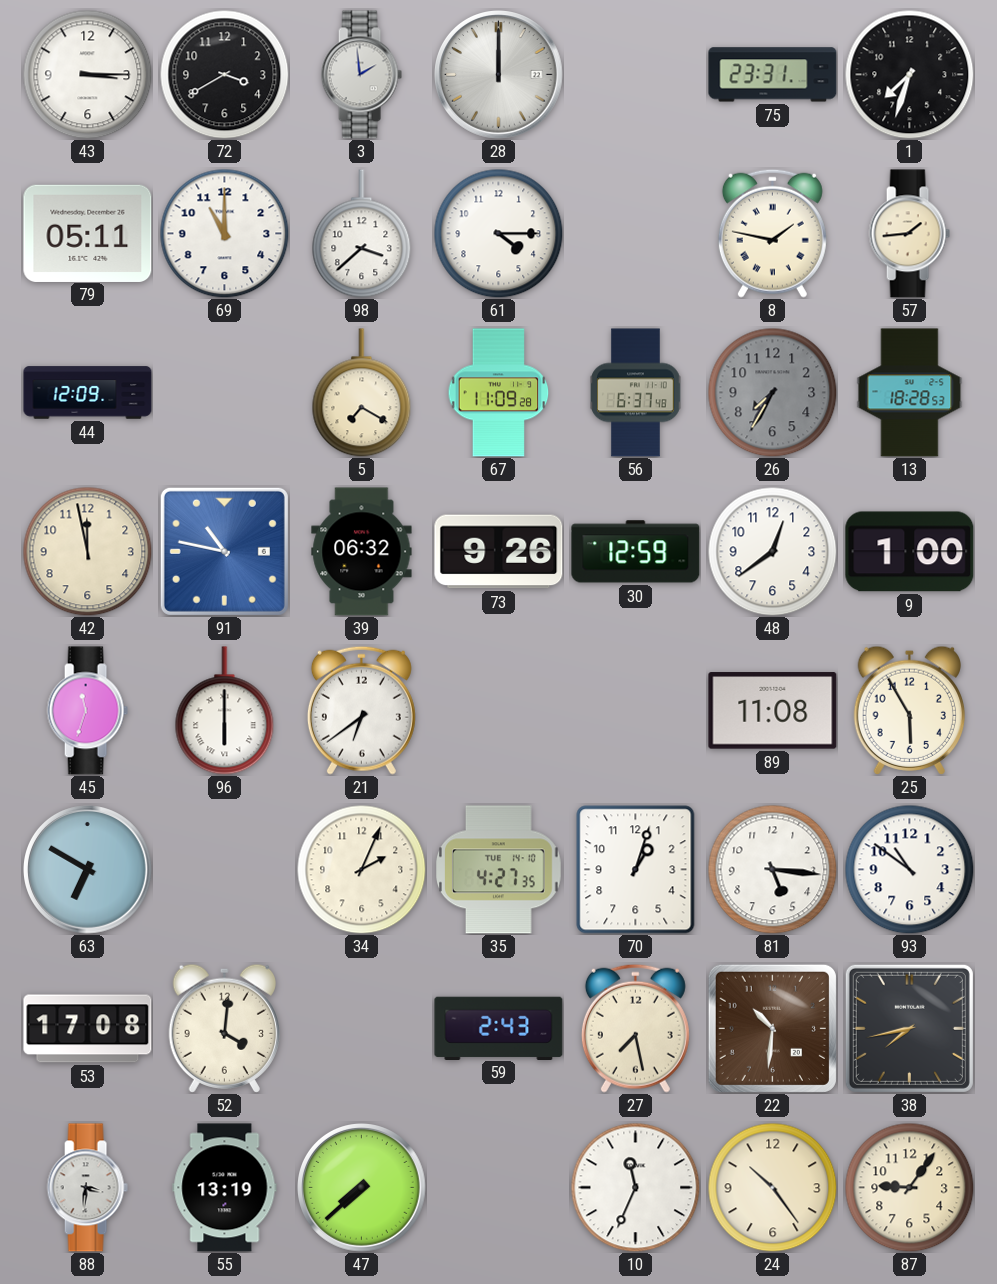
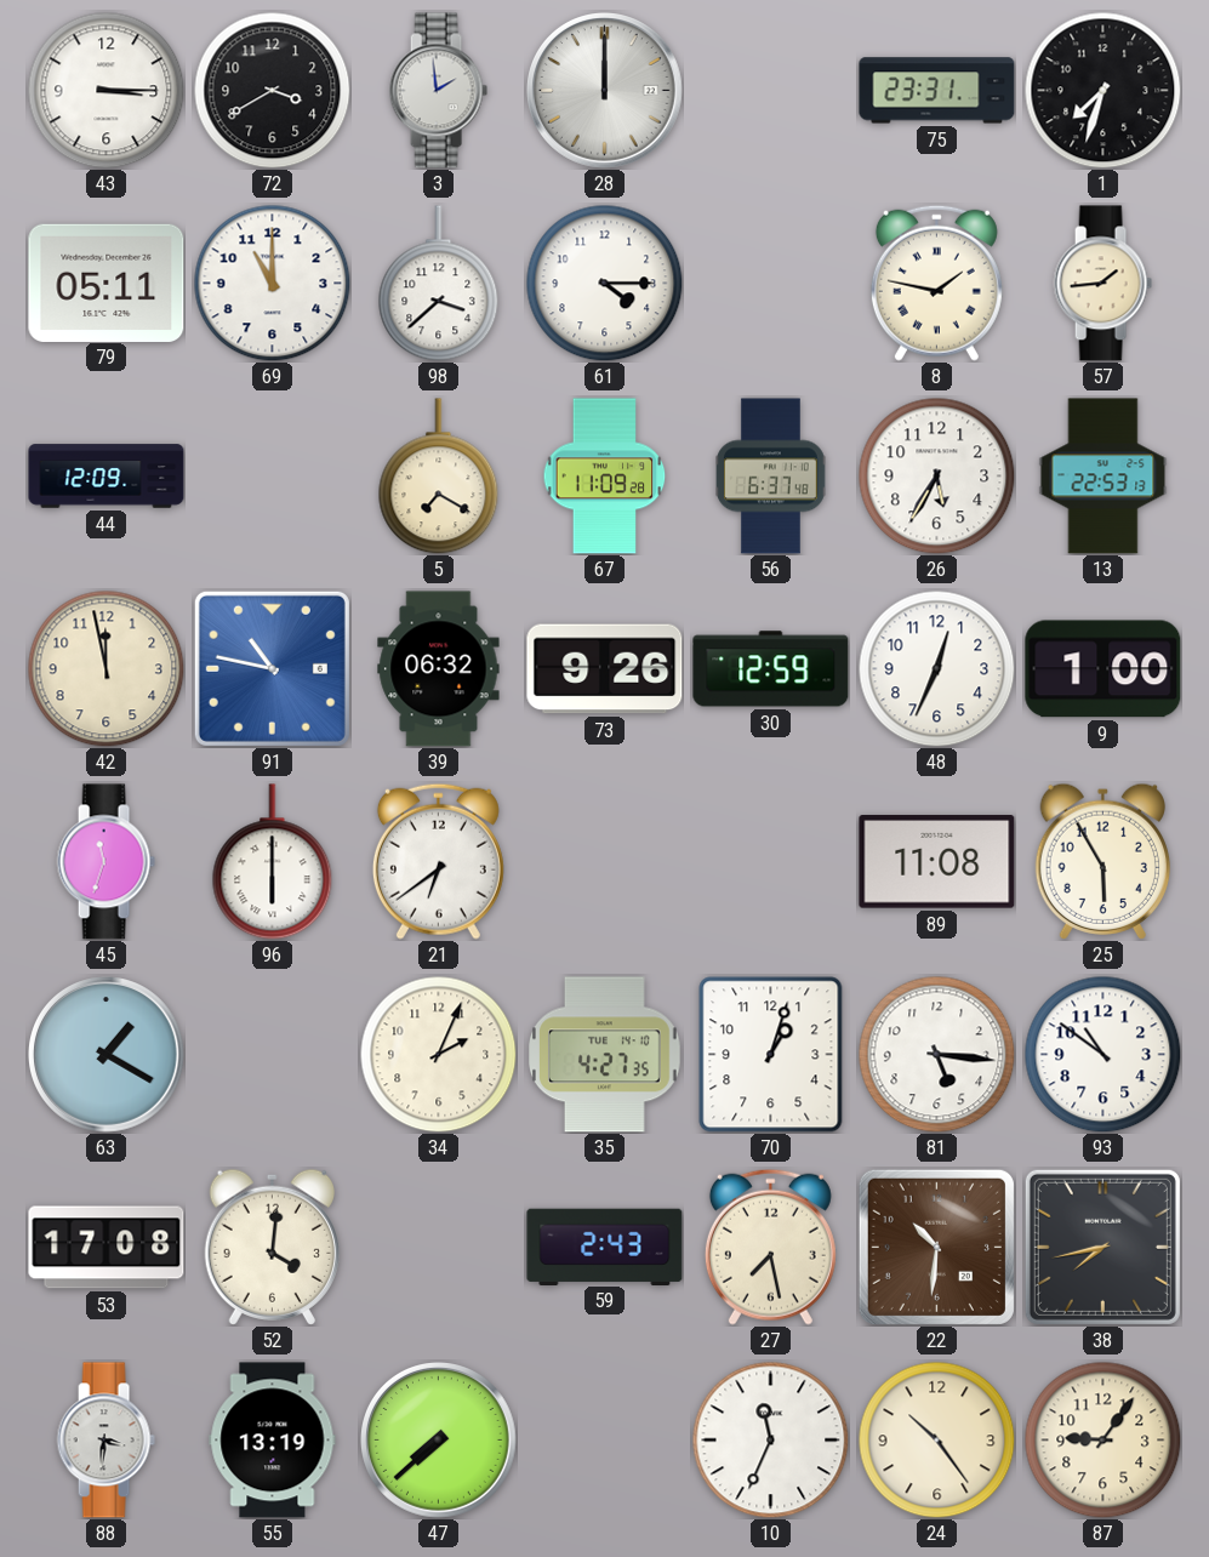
26: 7:35 -> 5:35
26 dial: grey -> white
13: 18:28 -> 22:53
48: 12:39 -> 12:34
63: 6:50 -> 1:20
